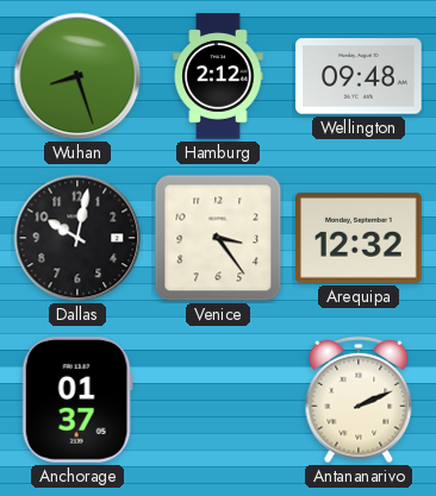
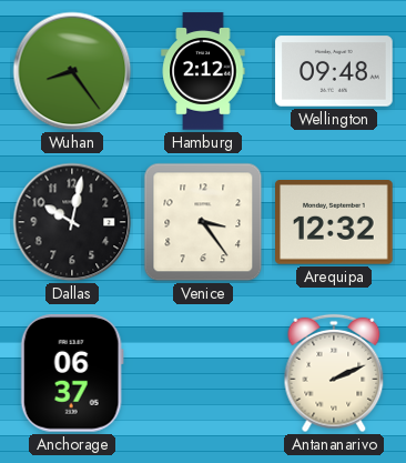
Wuhan: 8:27 -> 8:24
Anchorage: 01:37 -> 06:37
